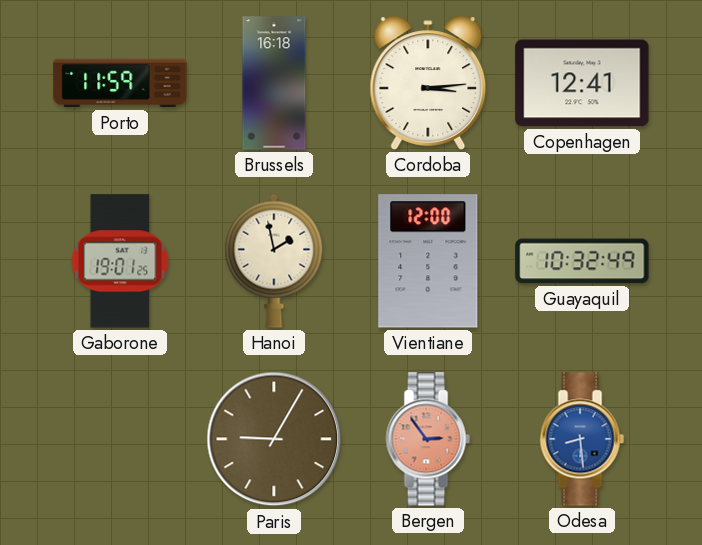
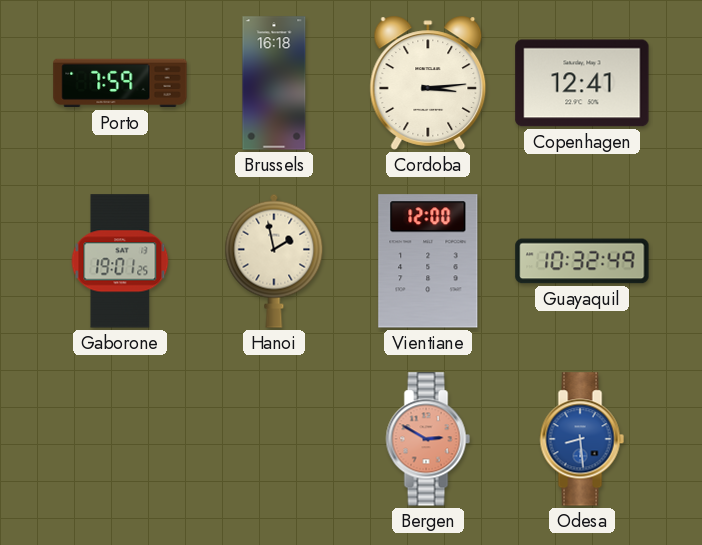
Porto: 11:59 -> 7:59
Paris: 9:05 -> none
Bergen: 2:54 -> 2:50
